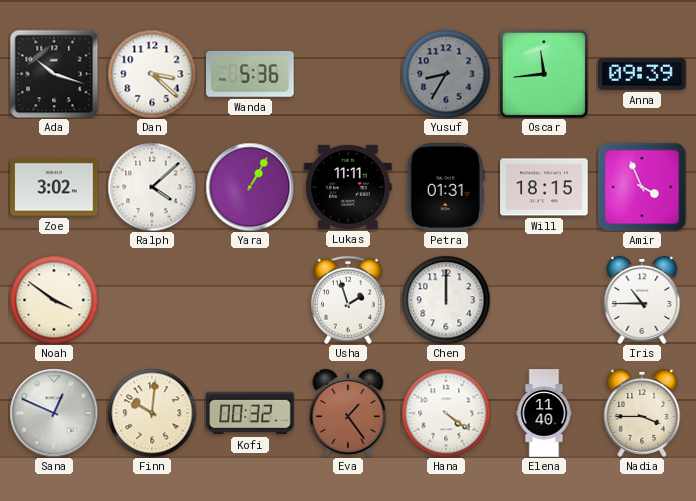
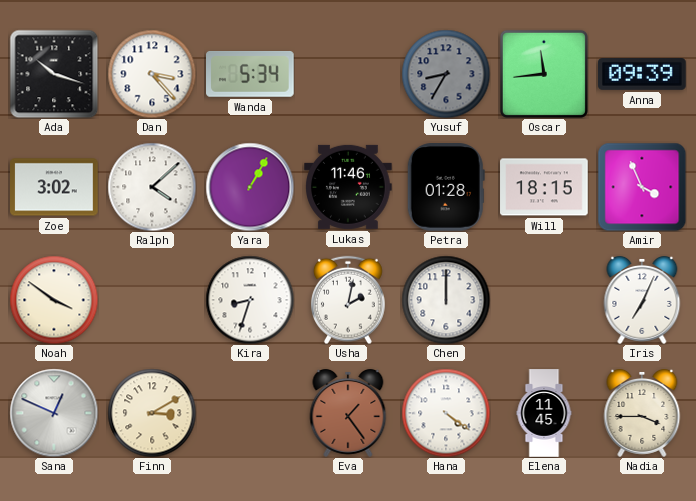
Dan: 3:22 -> 3:23
Wanda: 5:36 -> 5:34
Lukas: 11:11 -> 11:46
Petra: 01:31 -> 01:28
Kira: none -> 8:33
Usha: 1:57 -> 2:02
Iris: 10:45 -> 7:04
Finn: 10:01 -> 3:10
Kofi: 00:32 -> none
Elena: 11:40 -> 11:45
